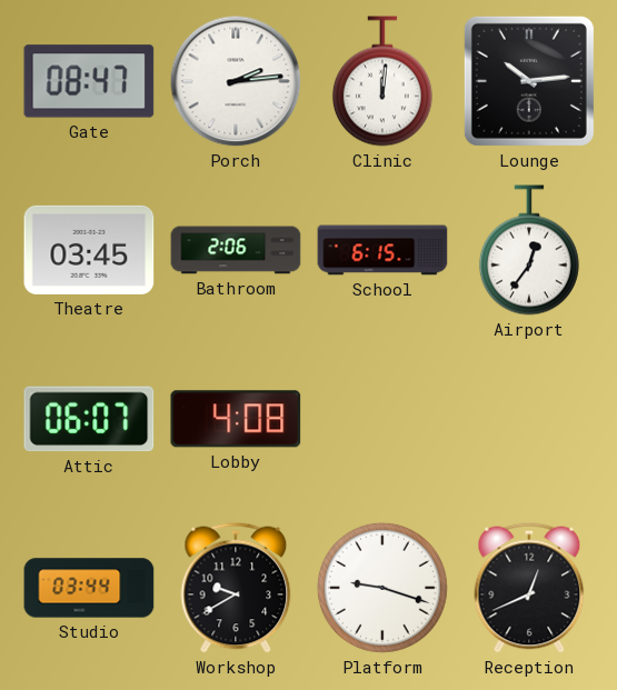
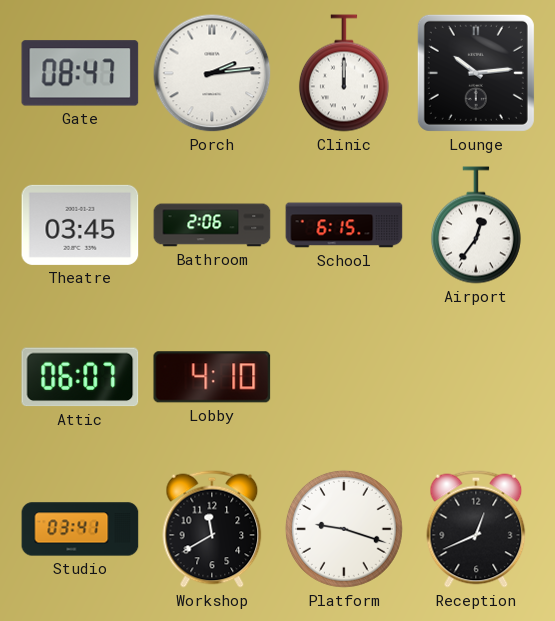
Clinic: 12:01 -> 12:00
Lobby: 4:08 -> 4:10
Studio: 03:44 -> 03:41
Workshop: 9:40 -> 11:40
